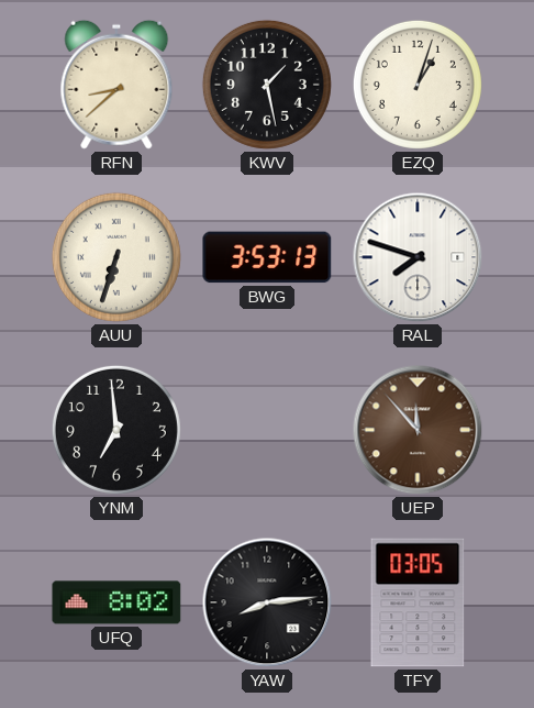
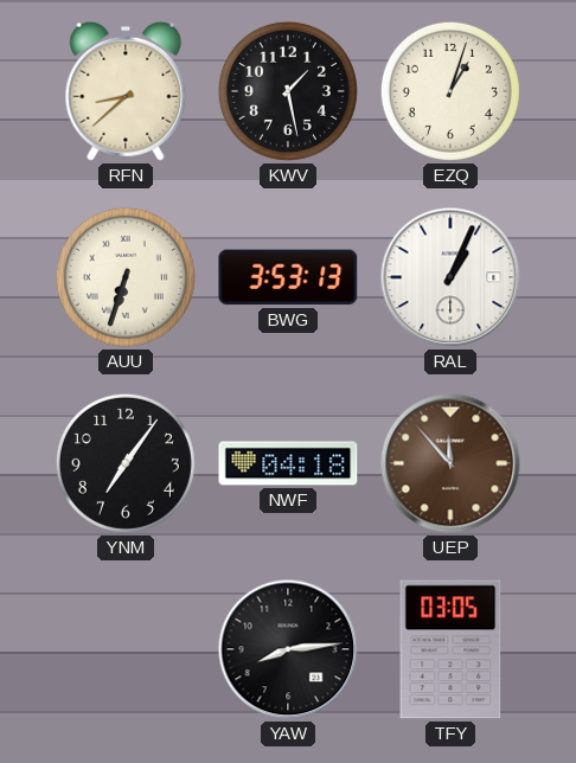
RAL: 7:48 -> 1:04
YNM: 6:59 -> 7:06
NWF: none -> 04:18
UFQ: 8:02 -> none
